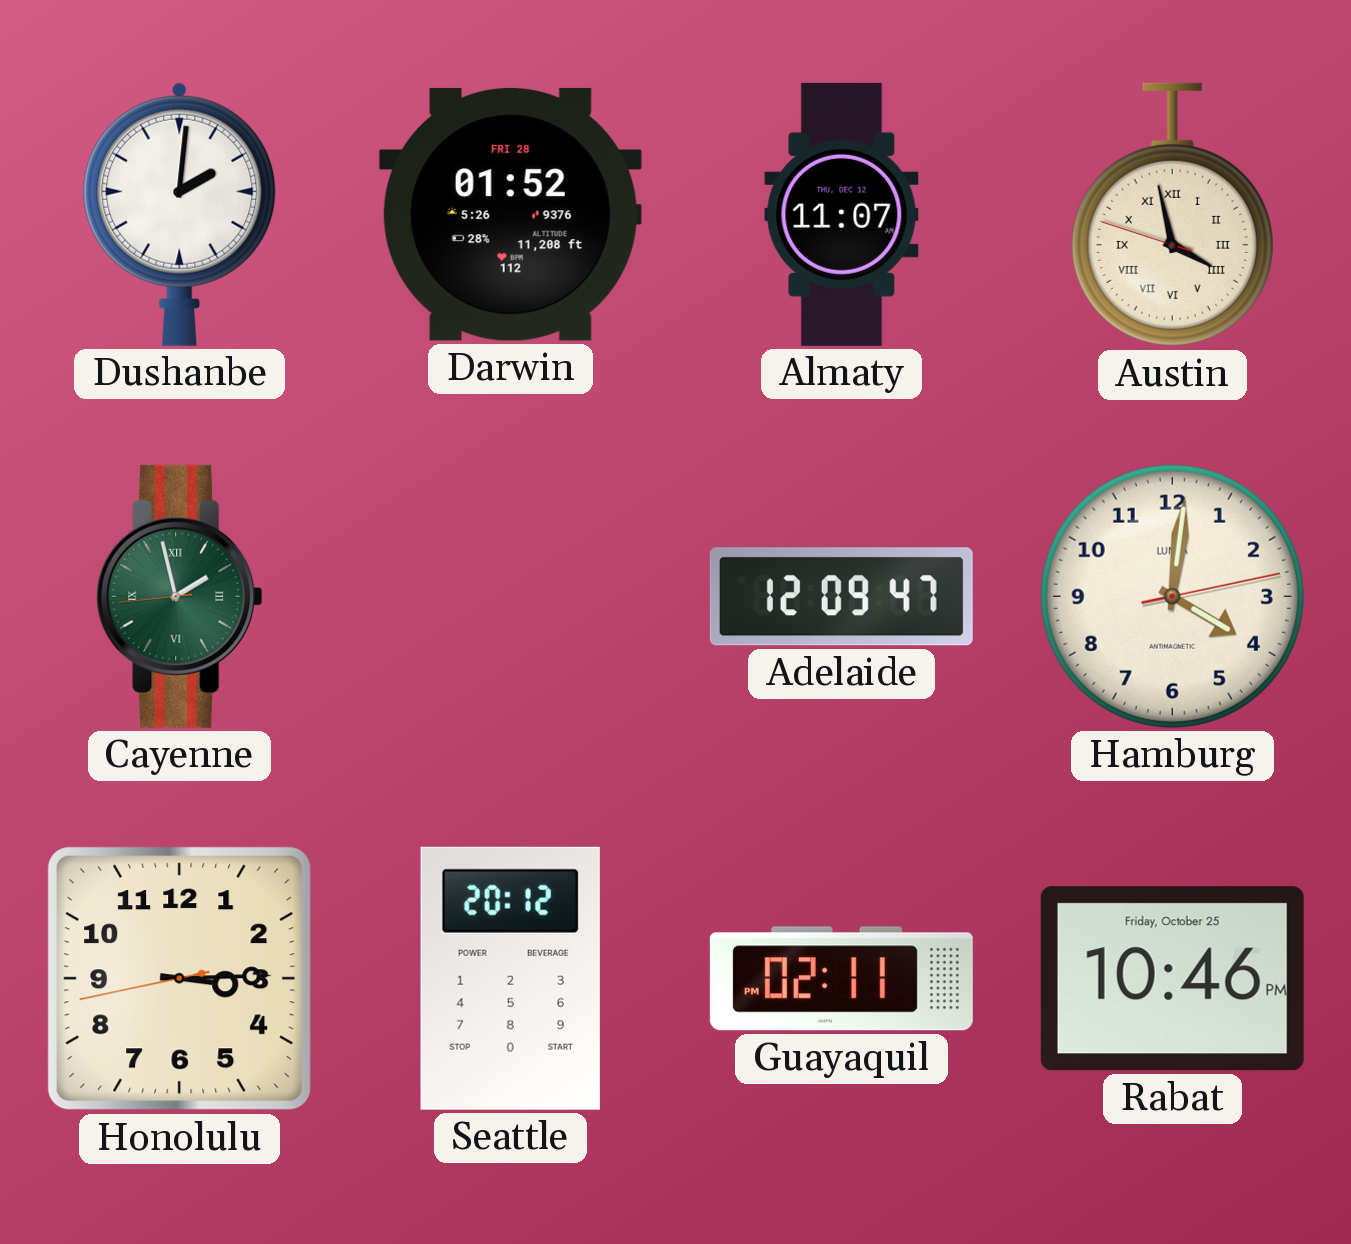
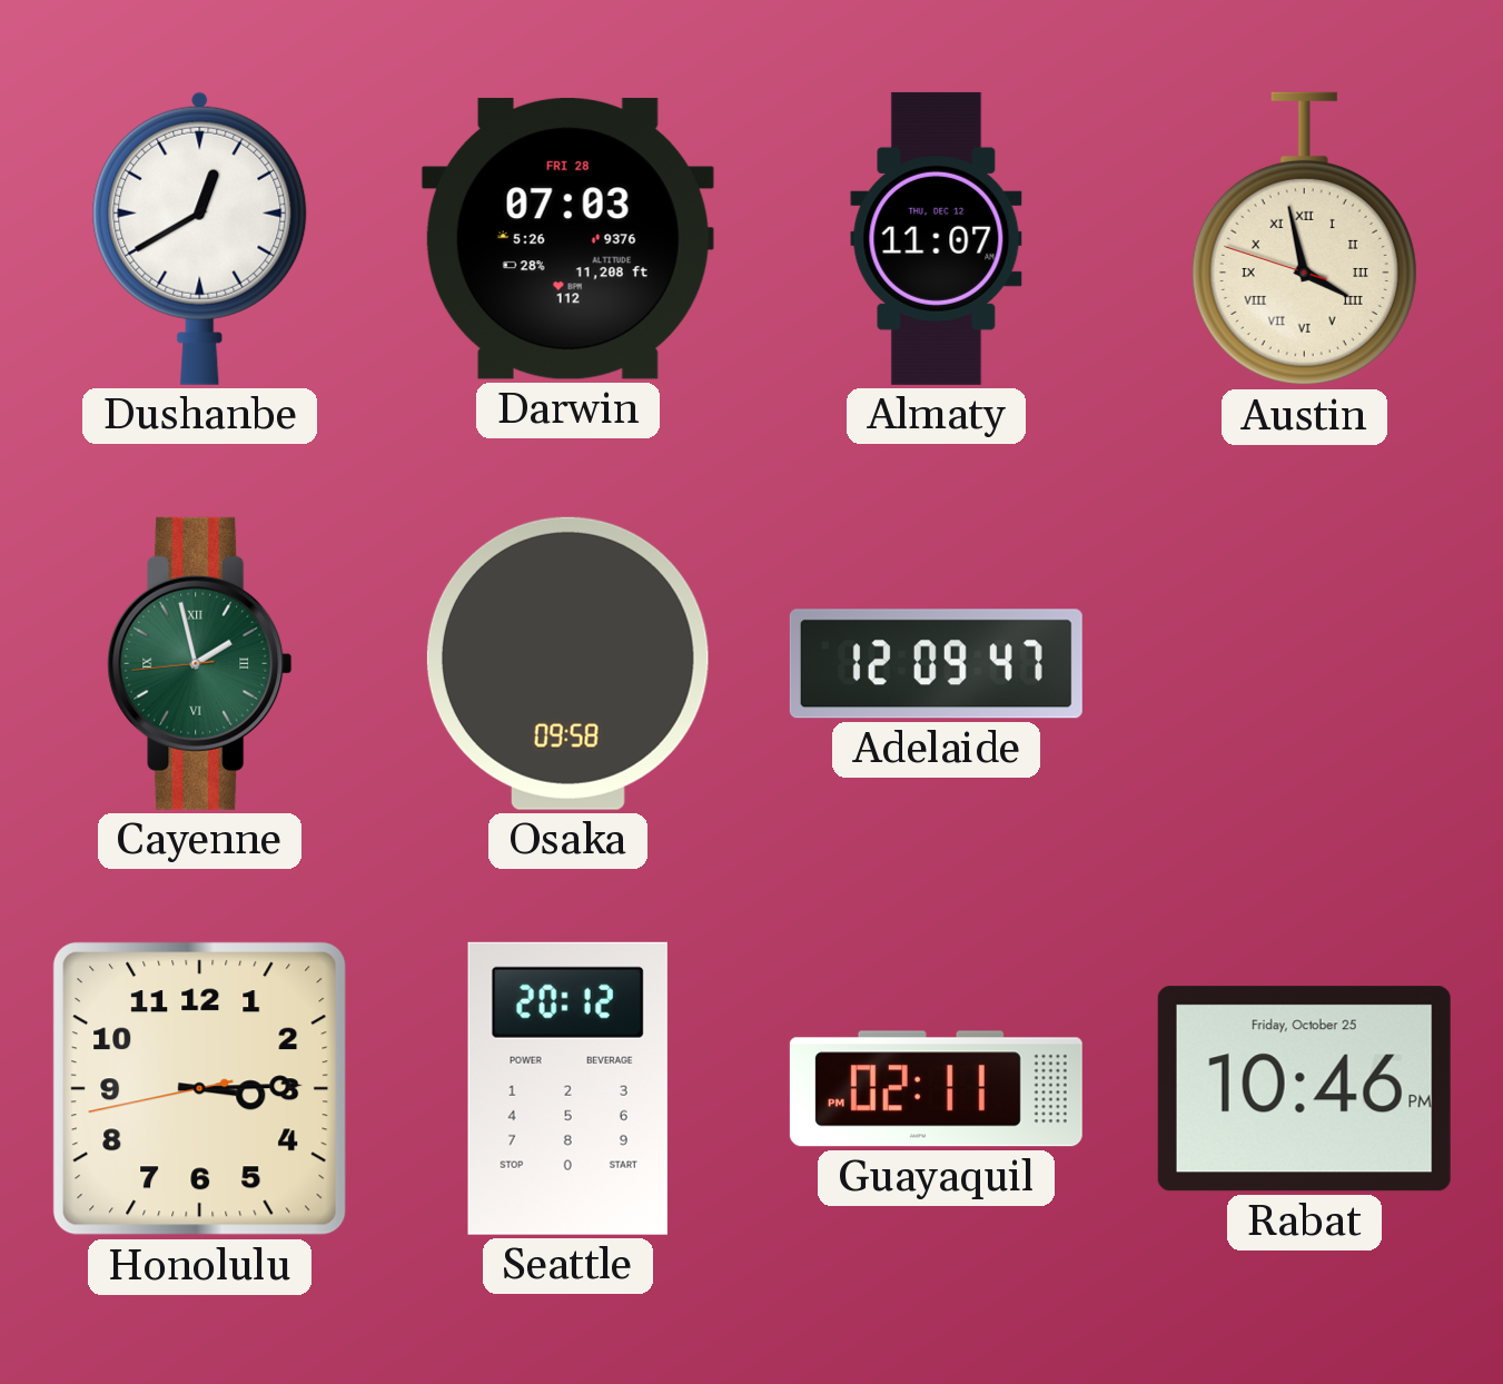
Dushanbe: 2:01 -> 12:40
Darwin: 01:52 -> 07:03
Osaka: none -> 09:58
Hamburg: 4:01 -> none
